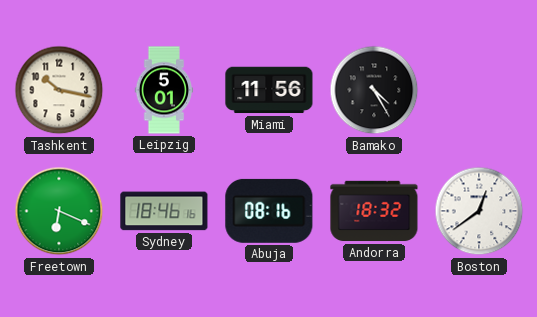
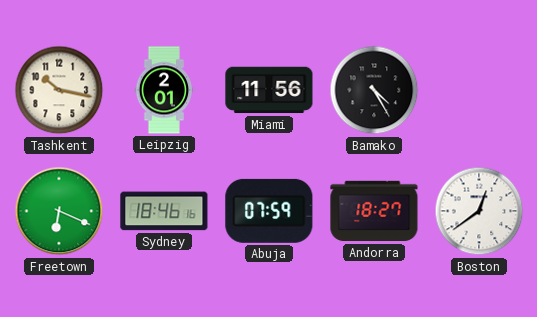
Leipzig: 5:01 -> 2:01
Abuja: 08:16 -> 07:59
Andorra: 18:32 -> 18:27
